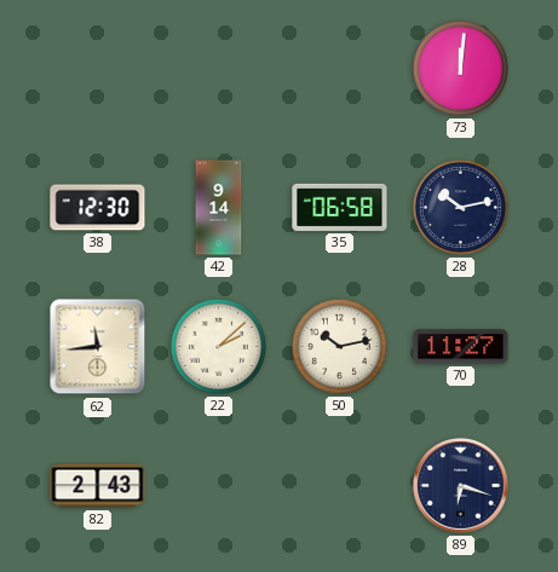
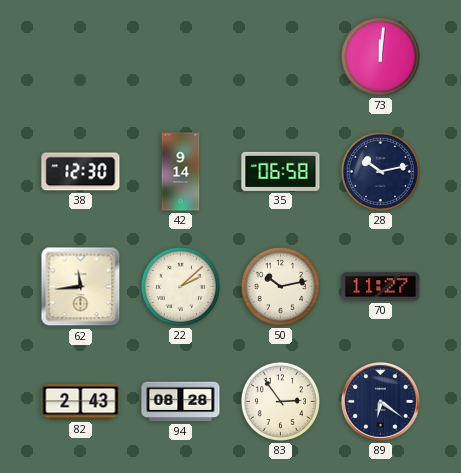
94: none -> 08:28
83: none -> 2:54
89: 6:18 -> 6:21
